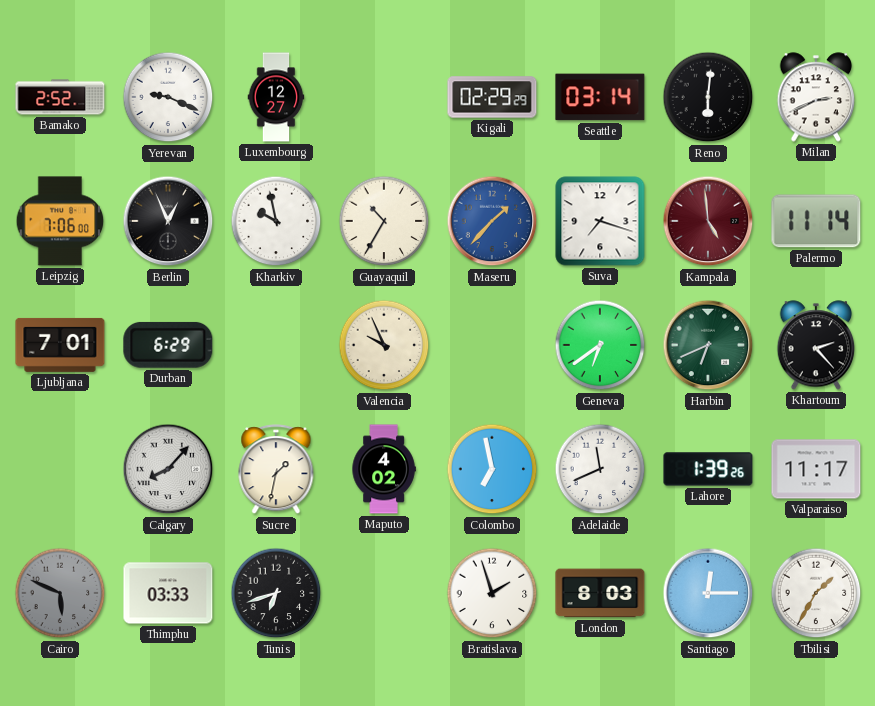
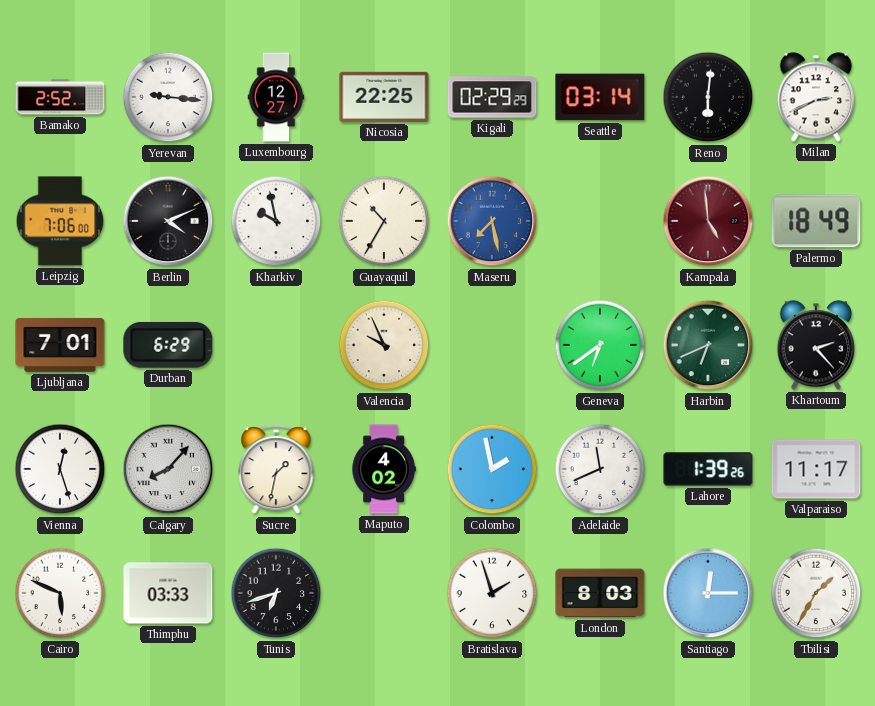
Yerevan: 9:19 -> 9:16
Nicosia: none -> 22:25
Berlin: 12:56 -> 4:11
Maseru: 1:37 -> 7:28
Suva: 7:18 -> none
Palermo: 11:14 -> 18:49
Vienna: none -> 12:27
Colombo: 6:58 -> 1:58
Cairo dial: grey -> white
